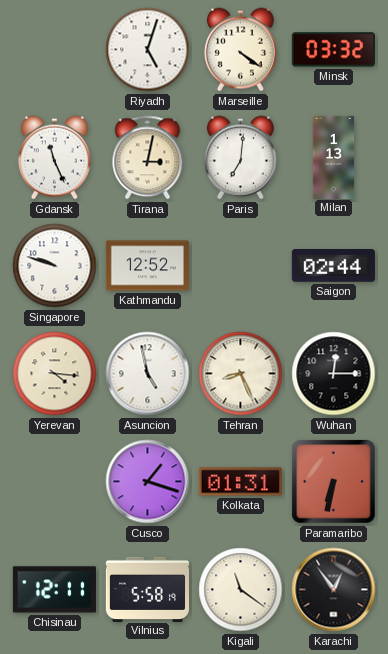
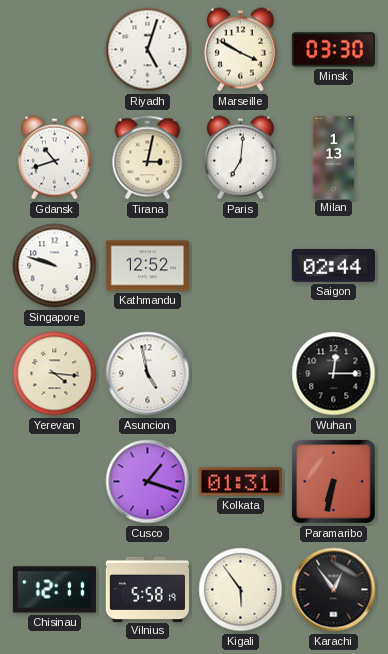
Marseille: 4:21 -> 3:50
Minsk: 03:32 -> 03:30
Gdansk: 11:26 -> 10:42
Tehran: 8:26 -> none
Kigali: 11:21 -> 5:54
